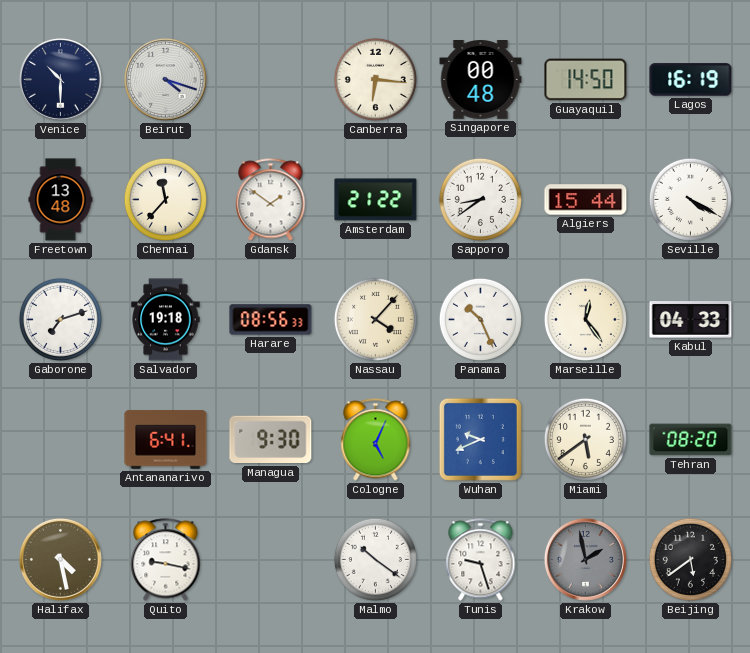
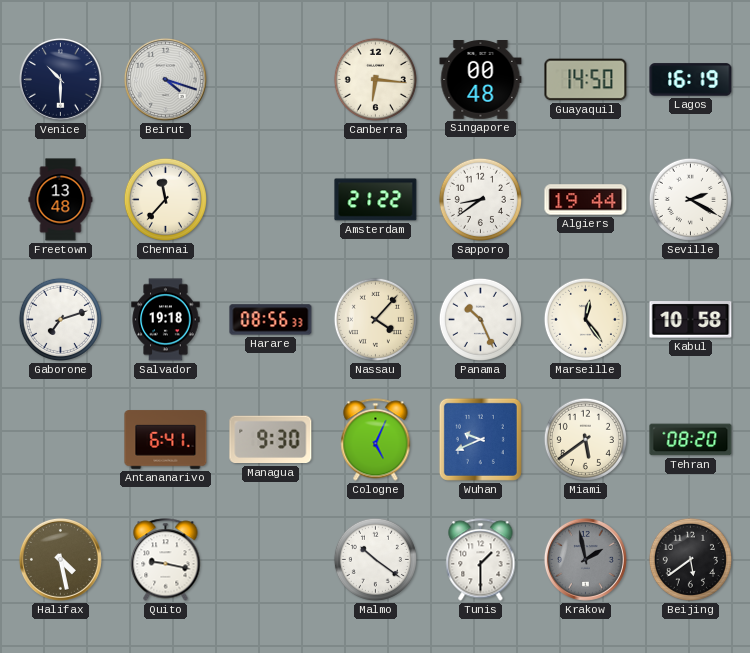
Gdansk: 1:51 -> none
Algiers: 15:44 -> 19:44
Seville: 4:20 -> 2:20
Kabul: 04:33 -> 10:58
Tunis: 9:27 -> 1:30
